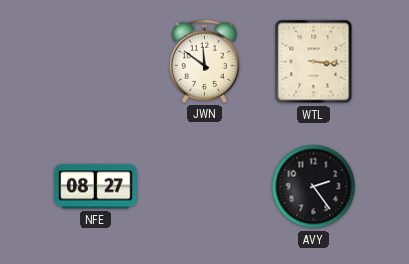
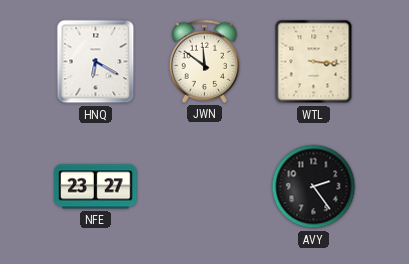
HNQ: none -> 6:20
NFE: 08:27 -> 23:27
